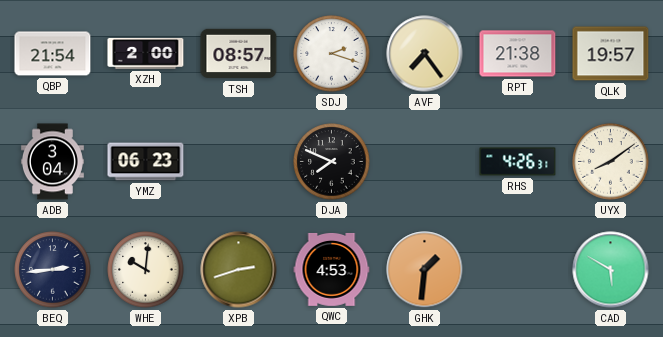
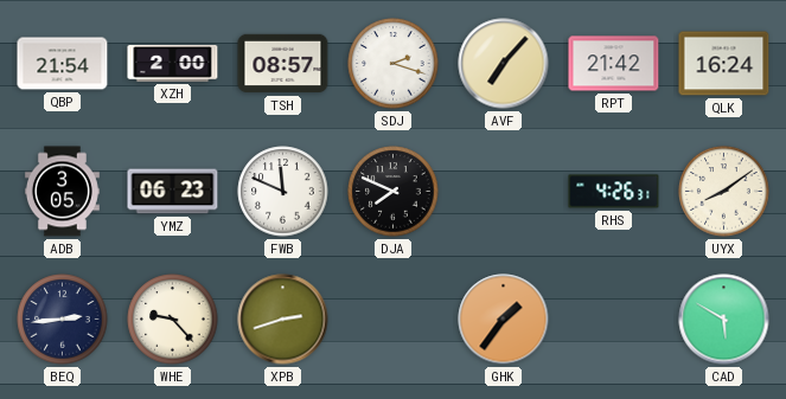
AVF: 7:24 -> 7:07
RPT: 21:38 -> 21:42
QLK: 19:57 -> 16:24
ADB: 3:04 -> 3:05
FWB: none -> 11:49
WHE: 10:01 -> 9:23
QWC: 4:53 -> none
GHK: 1:31 -> 1:36
